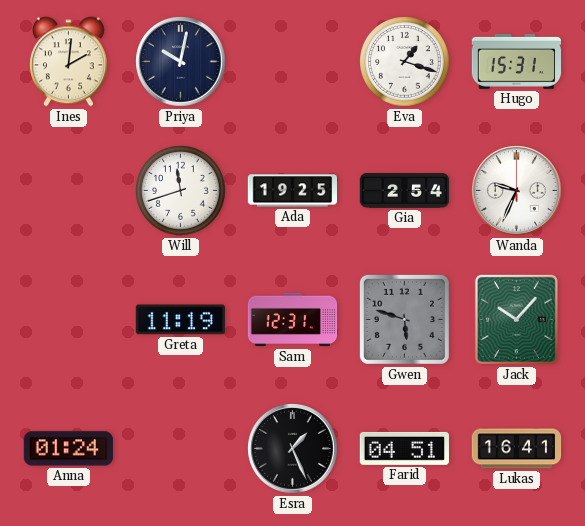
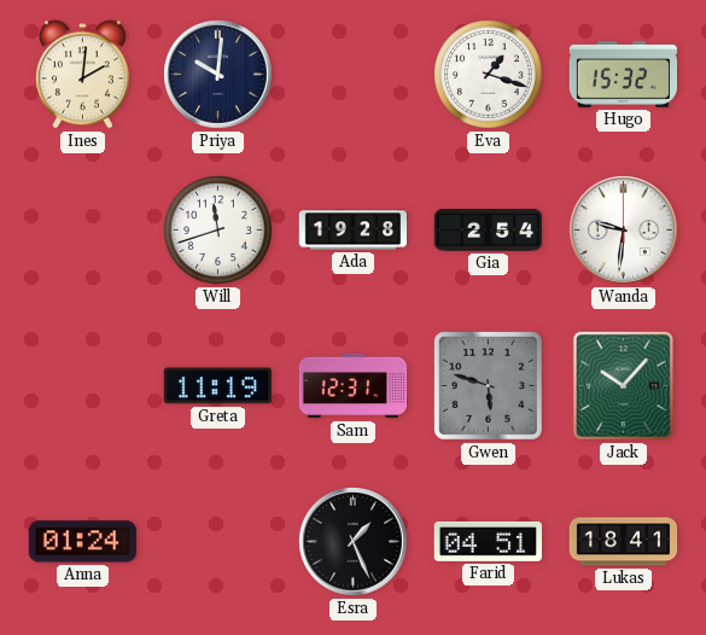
Priya: 10:02 -> 10:01
Hugo: 15:31 -> 15:32
Ada: 19:25 -> 19:28
Wanda: 9:34 -> 9:31
Lukas: 16:41 -> 18:41
